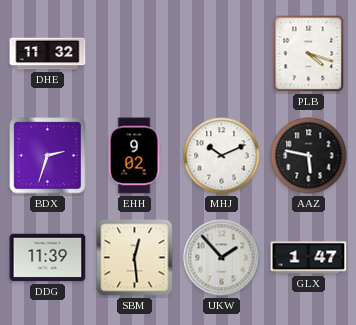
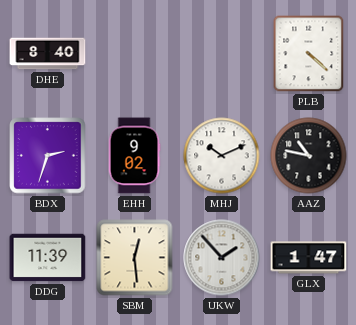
DHE: 11:32 -> 8:40
PLB: 4:18 -> 4:22
AAZ: 5:47 -> 10:47
